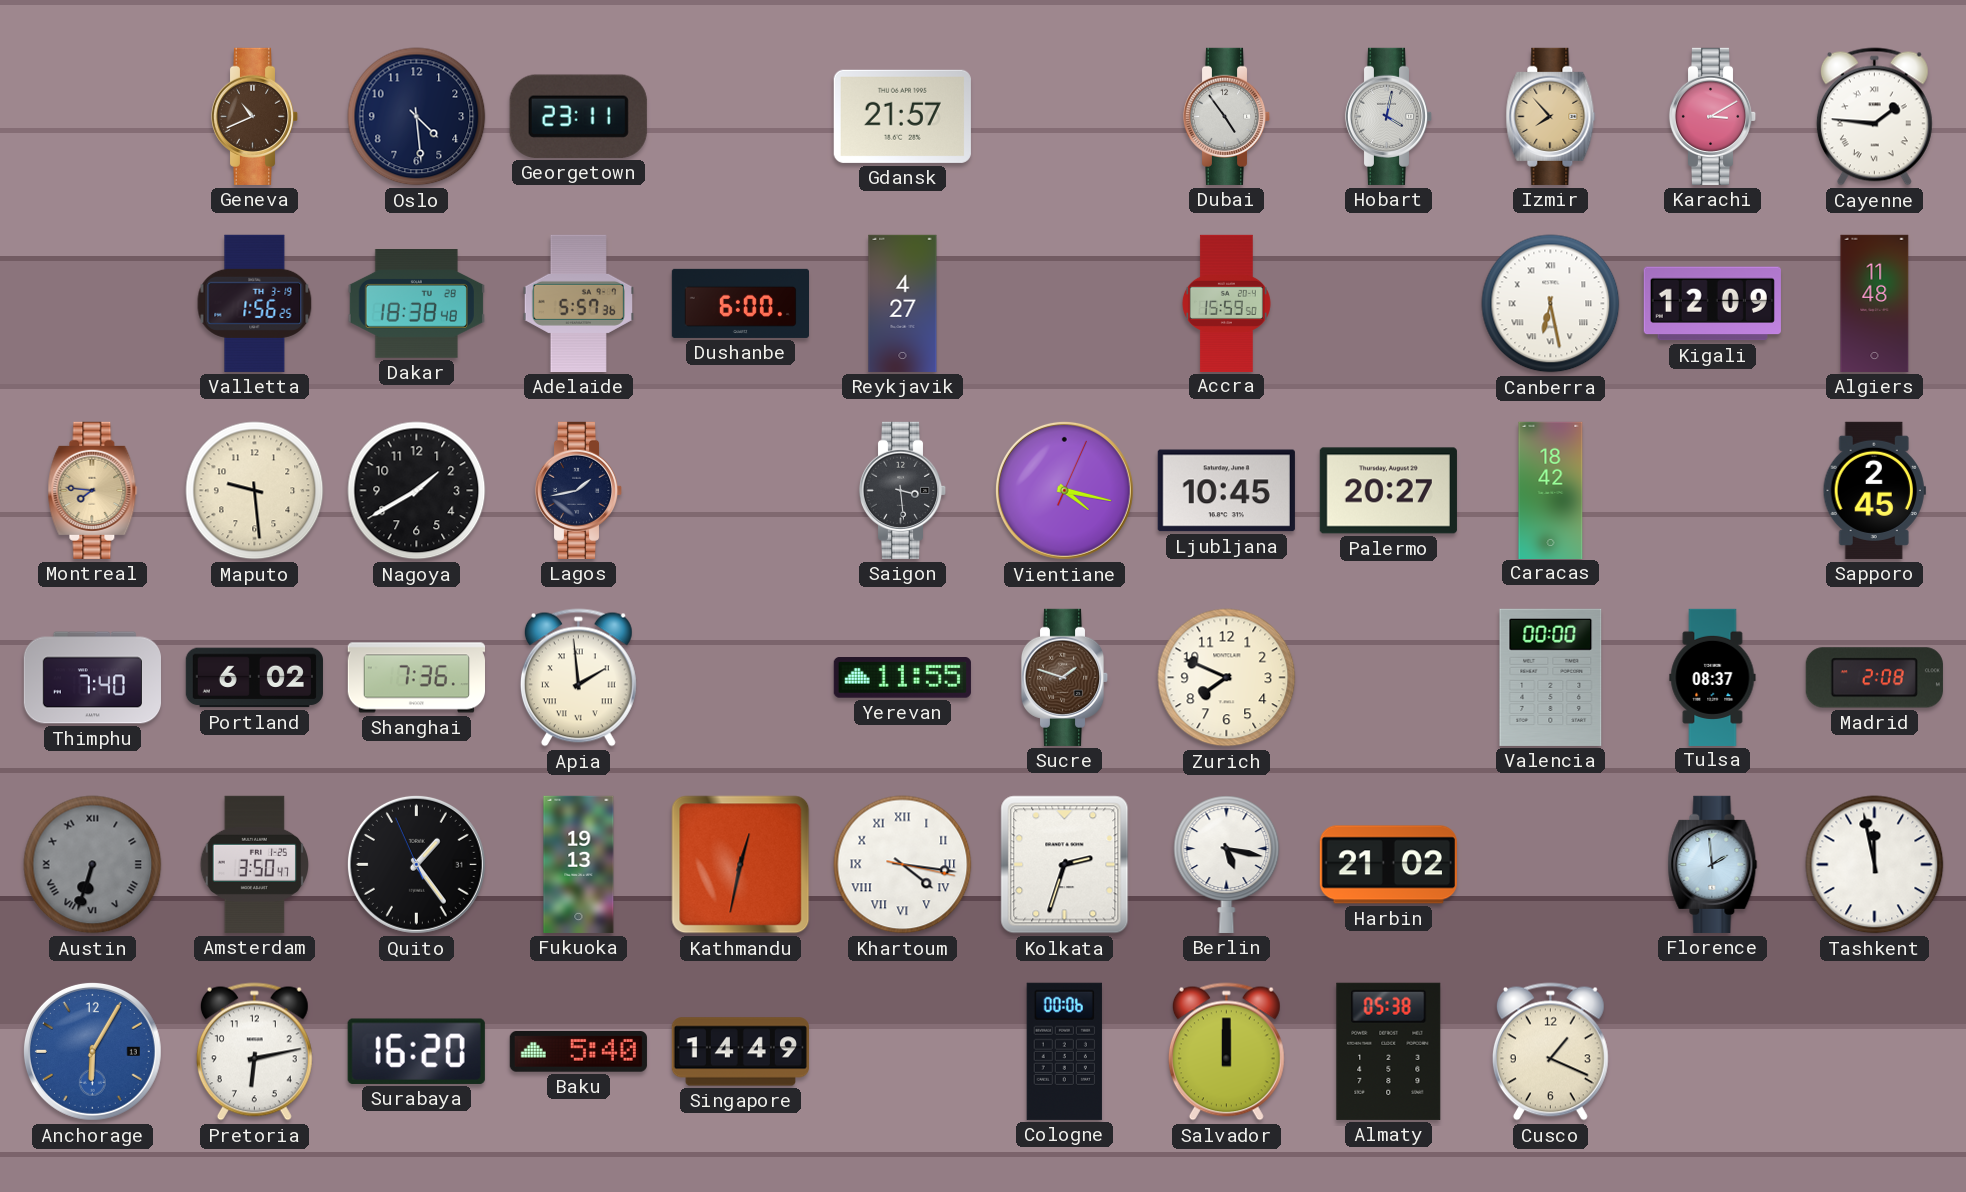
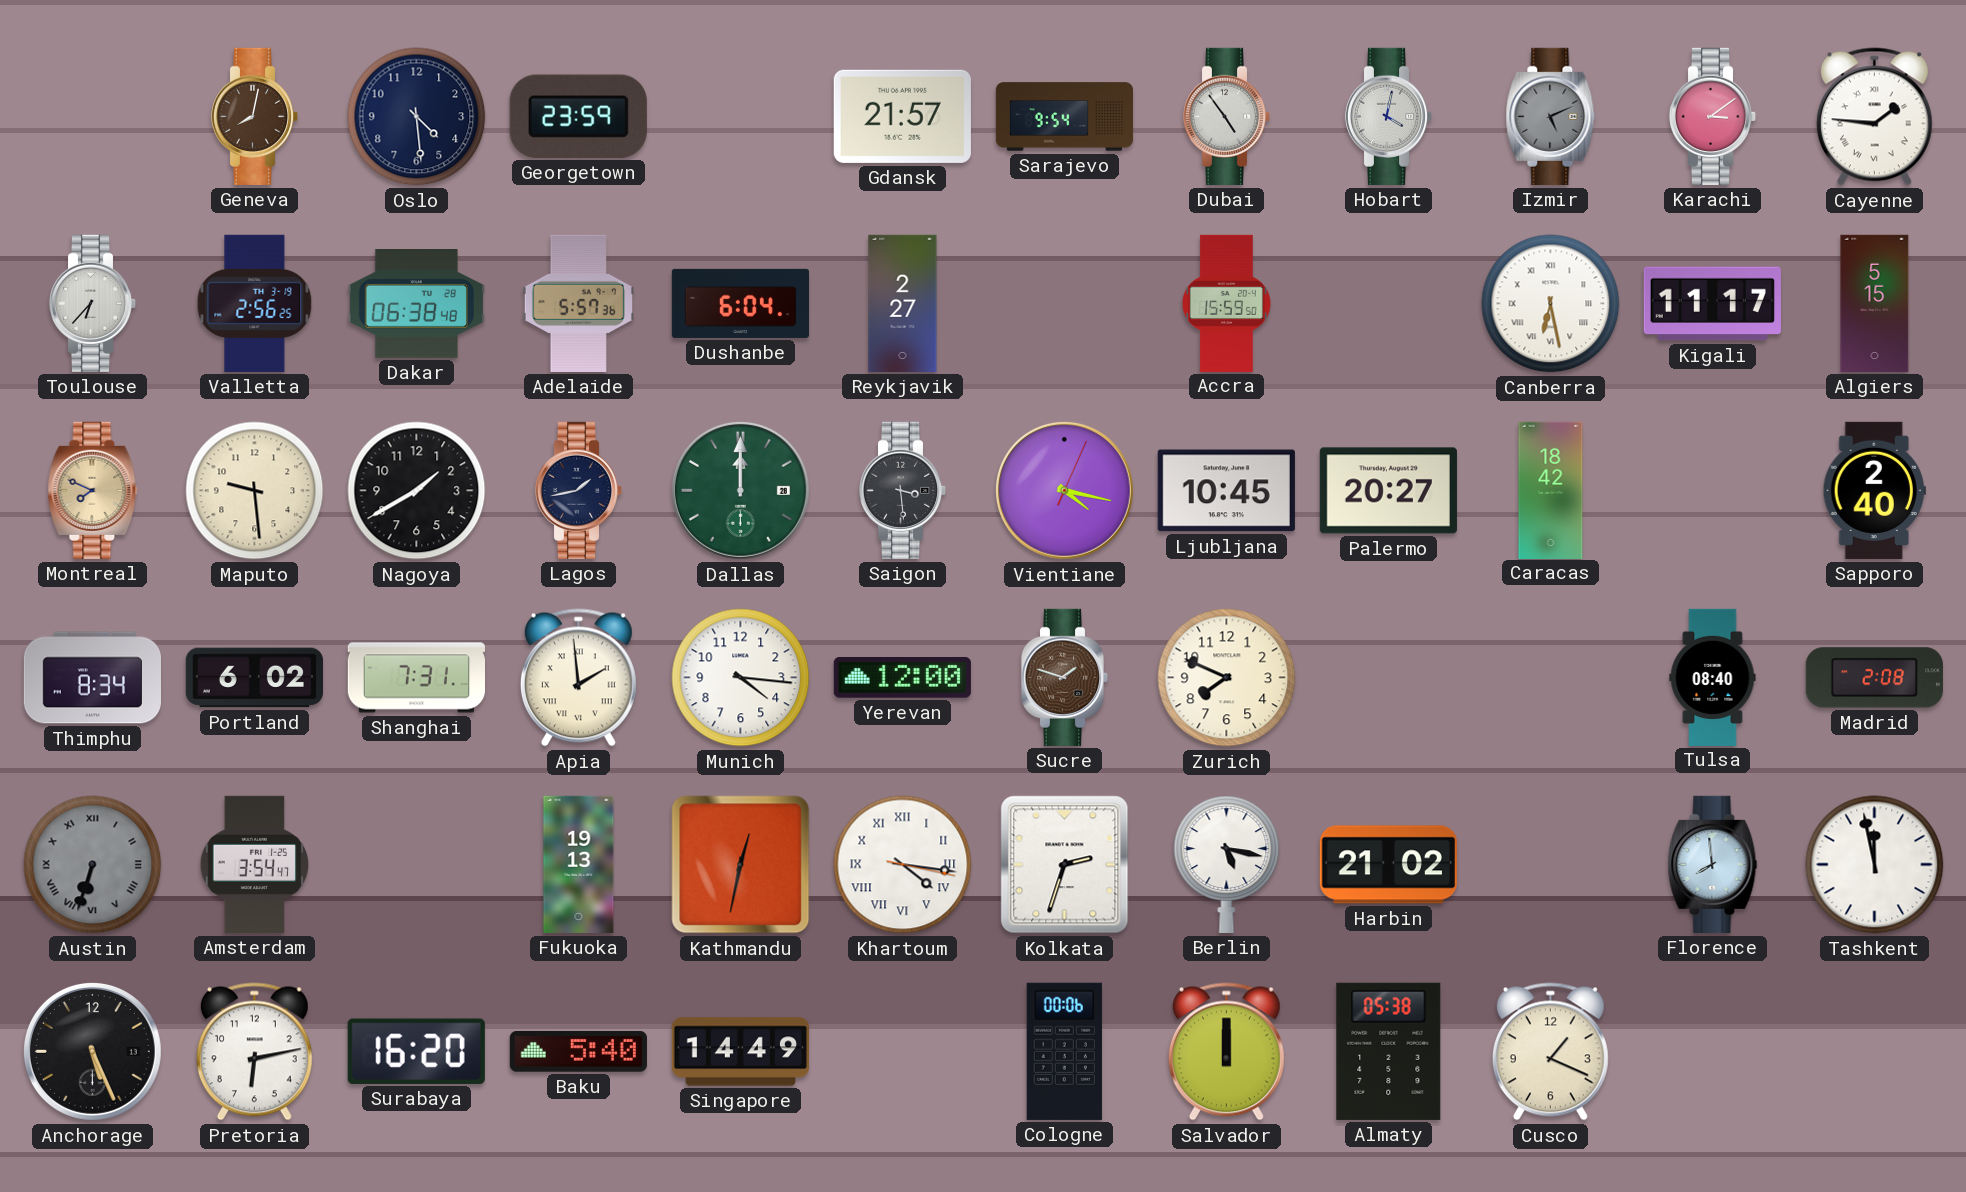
Geneva: 10:41 -> 8:02
Georgetown: 23:11 -> 23:59
Sarajevo: none -> 9:54
Izmir: 7:53 -> 5:11
Izmir dial: champagne -> grey
Karachi: 3:10 -> 3:09
Toulouse: none -> 6:37
Valletta: 1:56 -> 2:56
Dakar: 18:38 -> 06:38
Dushanbe: 6:00 -> 6:04
Reykjavik: 4:27 -> 2:27
Kigali: 12:09 -> 11:17
Algiers: 11:48 -> 5:15
Montreal: 7:46 -> 7:49
Dallas: none -> 12:00
Sapporo: 2:45 -> 2:40
Thimphu: 7:40 -> 8:34
Shanghai: 7:36 -> 7:31
Munich: none -> 4:16
Yerevan: 11:55 -> 12:00
Valencia: 00:00 -> none
Tulsa: 08:37 -> 08:40
Amsterdam: 3:50 -> 3:54
Quito: 1:23 -> none
Florence: 1:59 -> 7:59
Anchorage: 6:05 -> 5:26
Anchorage dial: blue -> black
